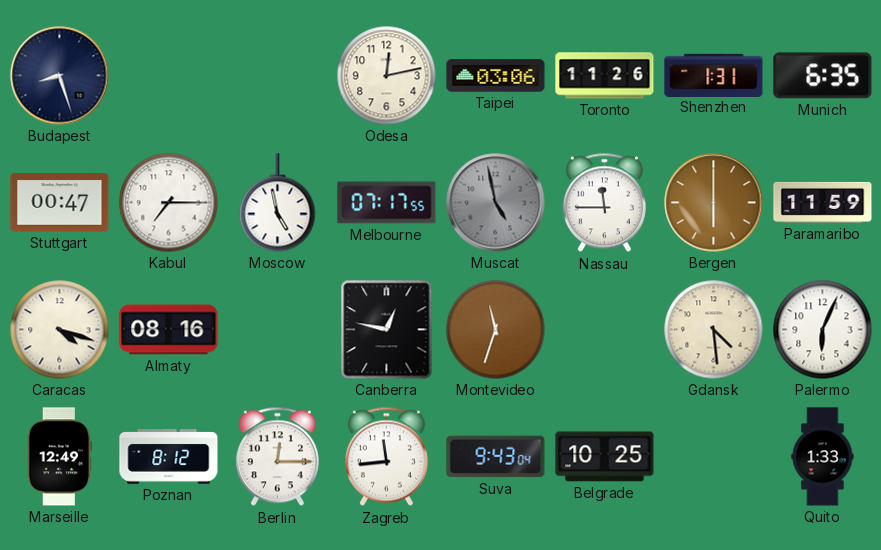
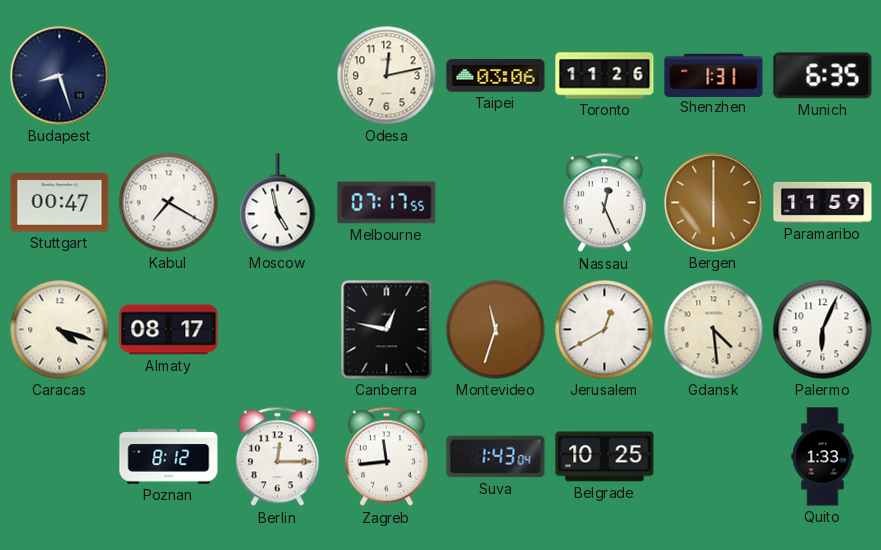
Kabul: 7:15 -> 7:20
Muscat: 4:58 -> none
Nassau: 11:45 -> 12:26
Almaty: 08:16 -> 08:17
Jerusalem: none -> 12:40
Marseille: 12:49 -> none
Suva: 9:43 -> 1:43
